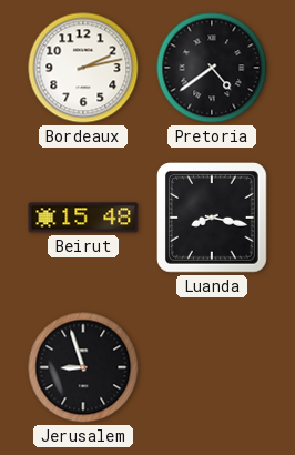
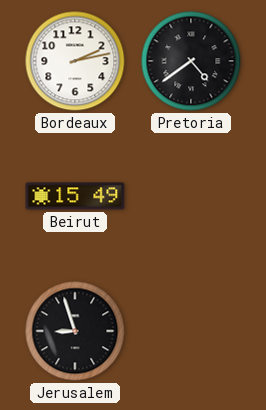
Beirut: 15:48 -> 15:49
Luanda: 8:17 -> none
